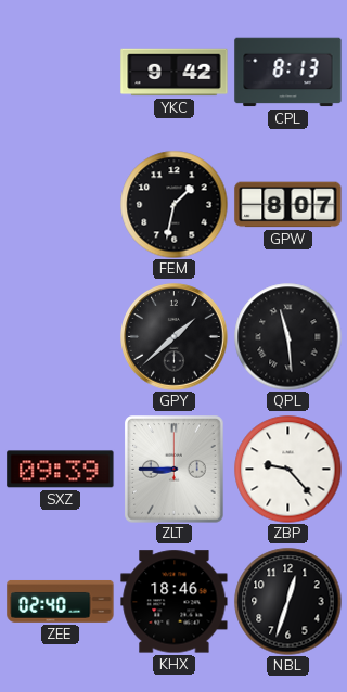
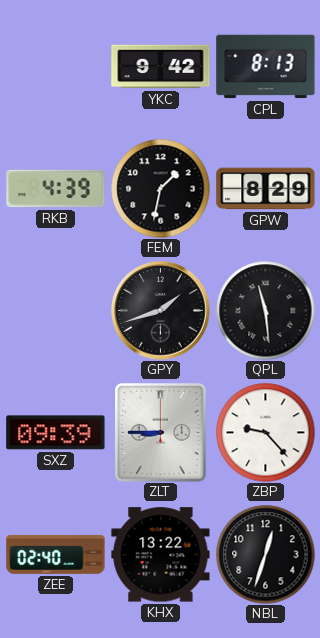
RKB: none -> 4:39
GPW: 8:07 -> 8:29
GPY: 1:38 -> 1:42
KHX: 18:46 -> 13:22
